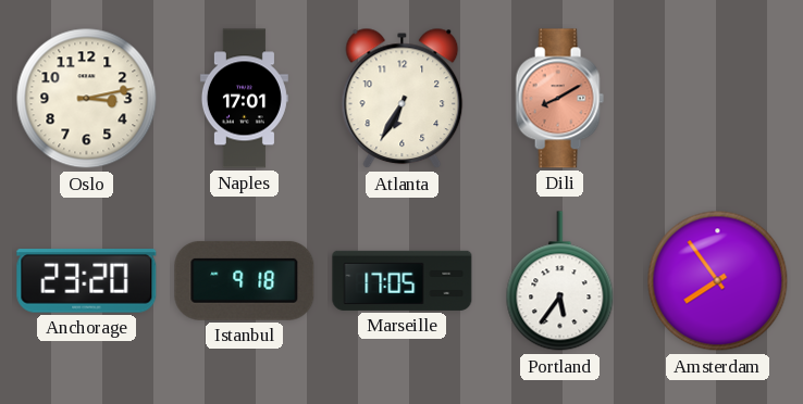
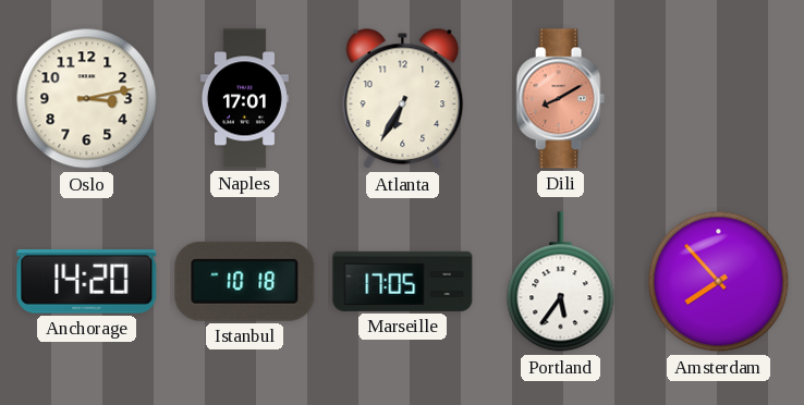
Anchorage: 23:20 -> 14:20
Istanbul: 9:18 -> 10:18
Amsterdam: 7:54 -> 7:53
